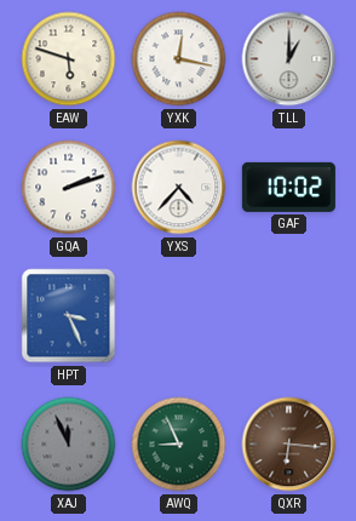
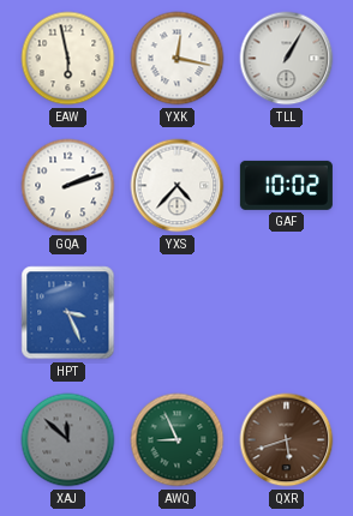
EAW: 5:48 -> 5:58
TLL: 1:00 -> 1:05
XAJ: 11:56 -> 11:52
QXR: 6:16 -> 5:42
